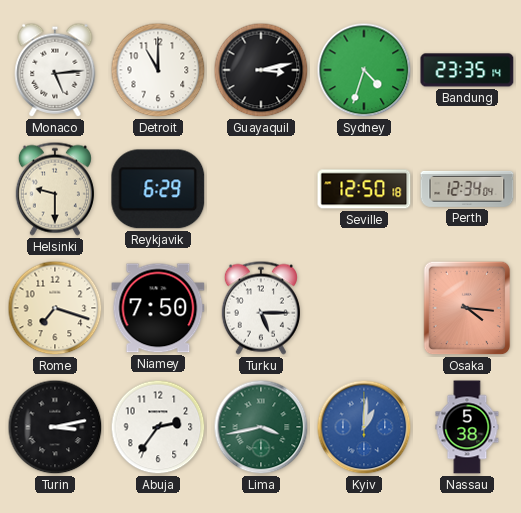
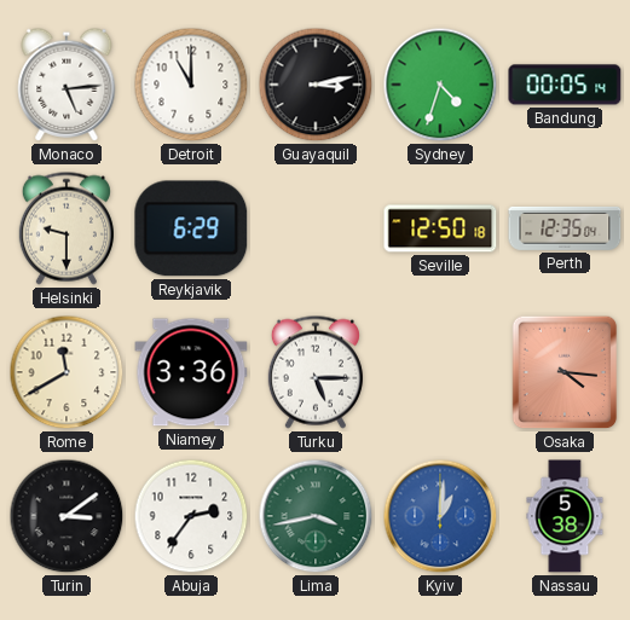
Bandung: 23:35 -> 00:05
Perth: 12:34 -> 12:35
Rome: 7:18 -> 11:40
Niamey: 7:50 -> 3:36
Turin: 3:13 -> 3:09
